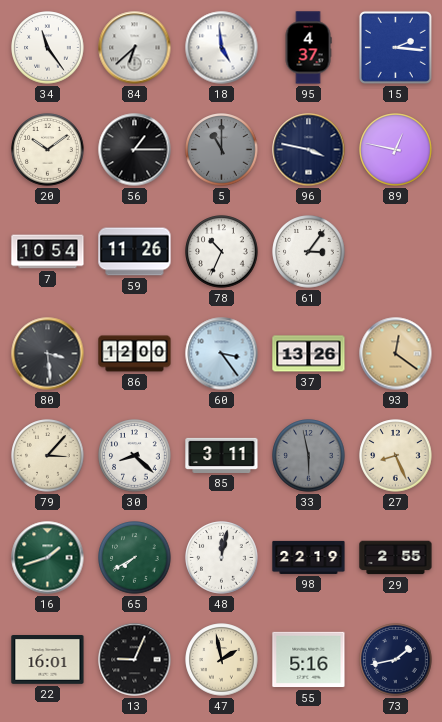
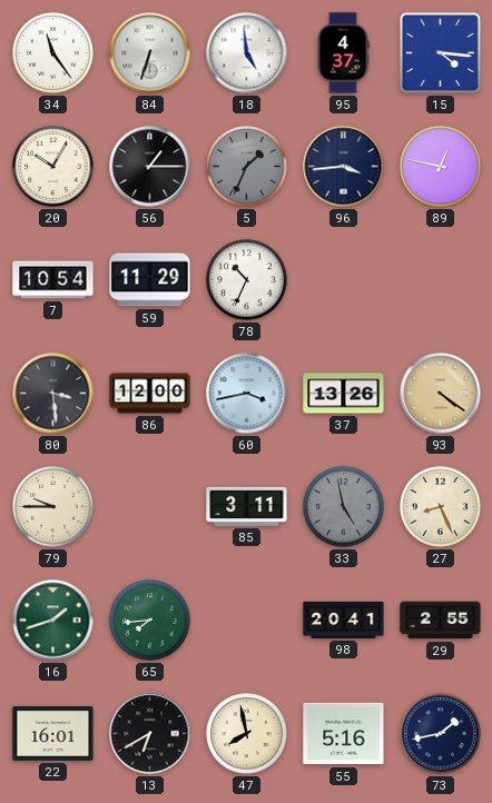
84: 6:38 -> 6:33
15: 2:16 -> 4:16
20: 10:09 -> 10:05
5: 11:00 -> 1:34
96: 3:47 -> 3:44
59: 11:26 -> 11:29
61: 3:06 -> none
60: 3:24 -> 3:43
93: 12:21 -> 4:21
79: 3:07 -> 9:45
30: 8:22 -> none
33: 5:58 -> 4:58
65: 7:40 -> 7:44
48: 12:02 -> none
98: 22:19 -> 20:41
13: 9:04 -> 6:40
47: 1:58 -> 7:58
